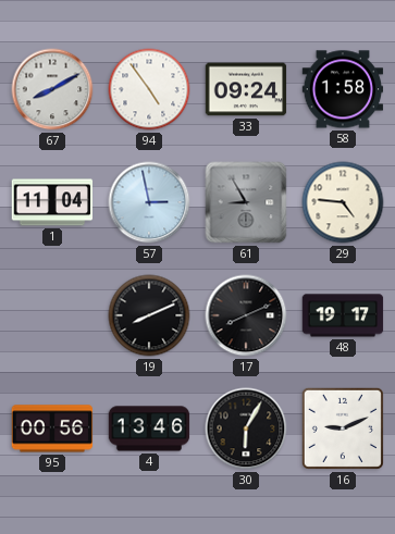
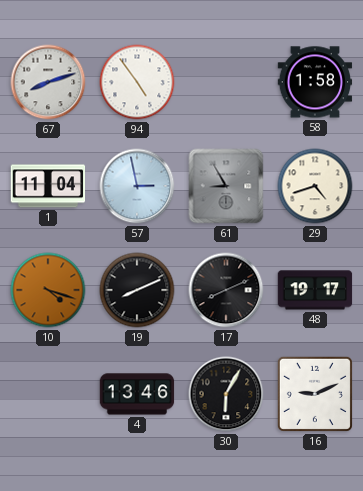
67: 8:10 -> 8:12
33: 09:24 -> none
29: 4:46 -> 4:42
10: none -> 4:18
95: 00:56 -> none
